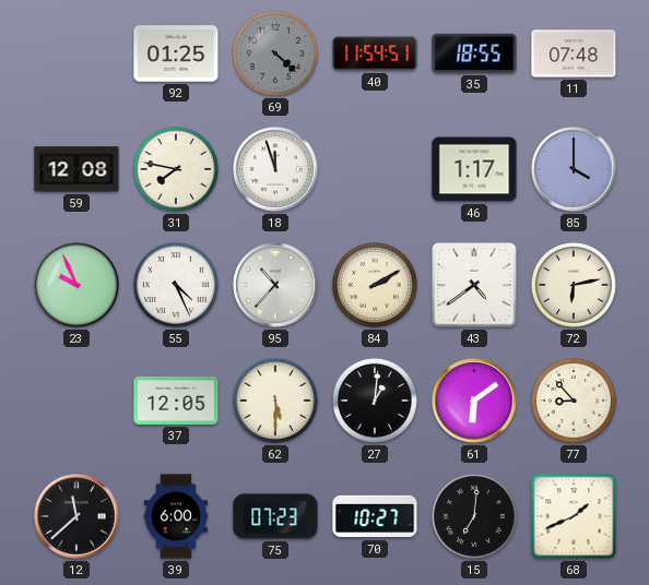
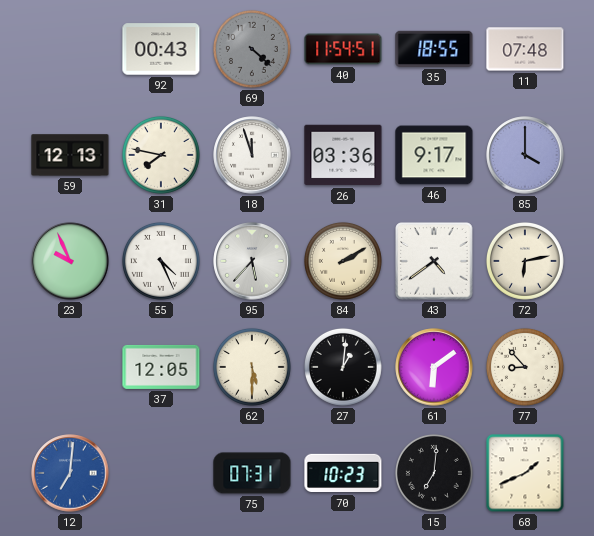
92: 01:25 -> 00:43
59: 12:08 -> 12:13
26: none -> 03:36
46: 1:17 -> 9:17
95: 10:37 -> 5:37
12: 11:38 -> 7:01
12 dial: black -> blue
39: 6:00 -> none
75: 07:23 -> 07:31
70: 10:27 -> 10:23
